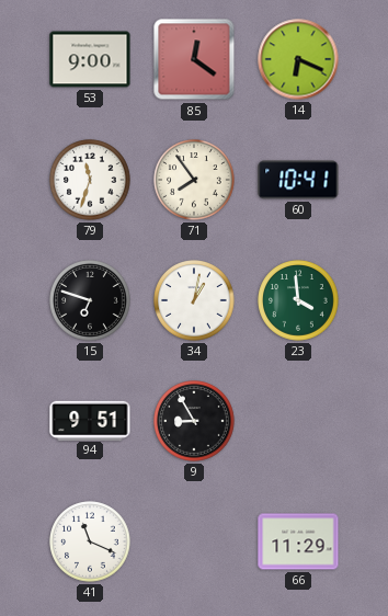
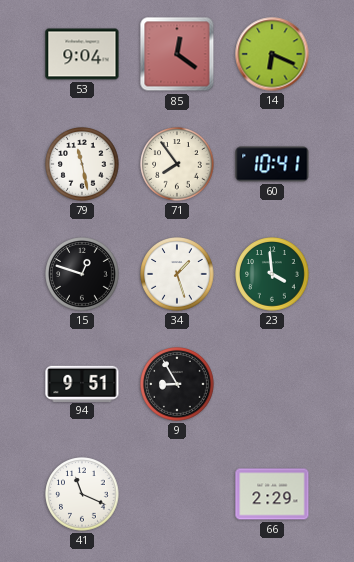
53: 9:00 -> 9:04
79: 11:33 -> 11:28
15: 6:48 -> 12:48
34: 1:02 -> 1:27
66: 11:29 -> 2:29
